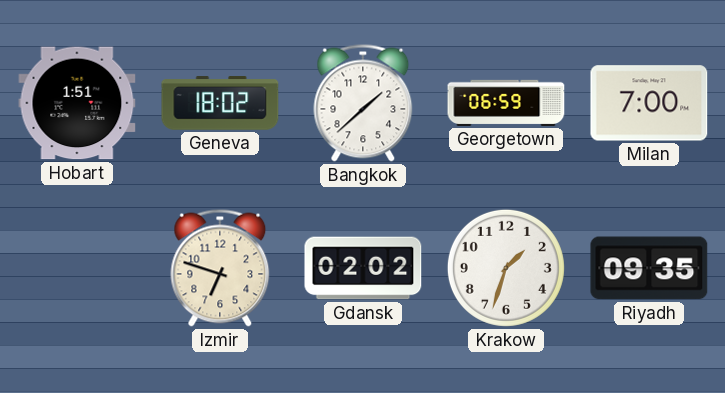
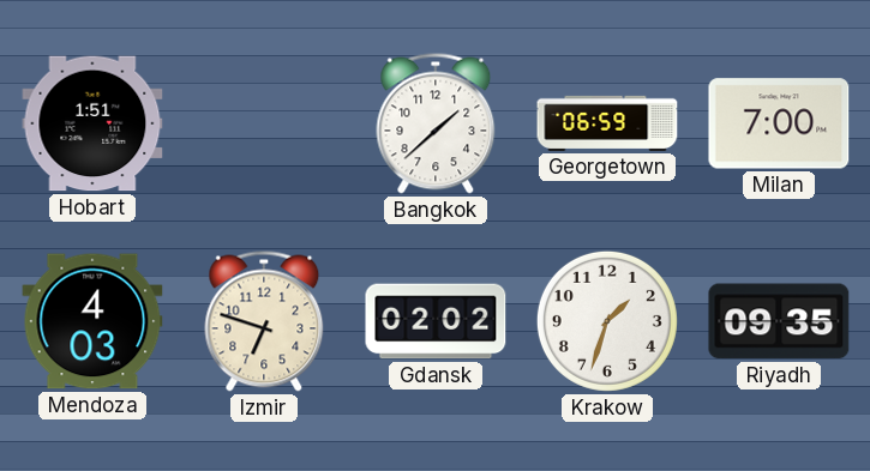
Geneva: 18:02 -> none
Mendoza: none -> 4:03
